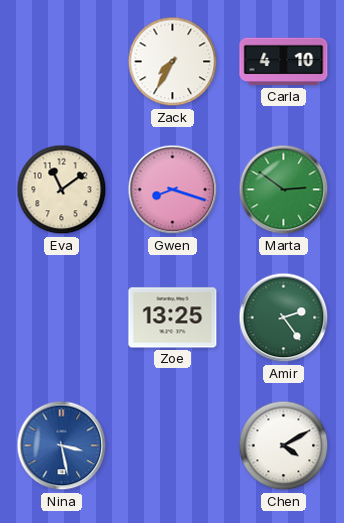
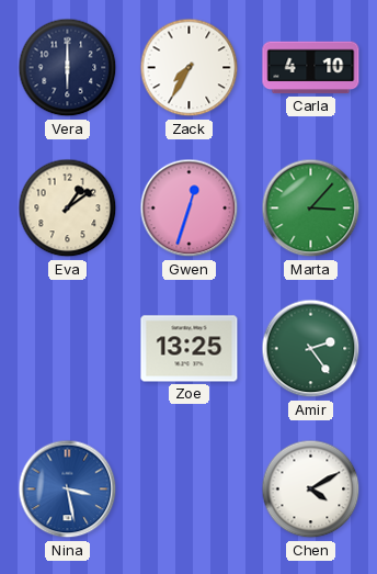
Vera: none -> 6:00
Eva: 11:09 -> 1:09
Gwen: 8:18 -> 12:33
Marta: 2:51 -> 3:07
